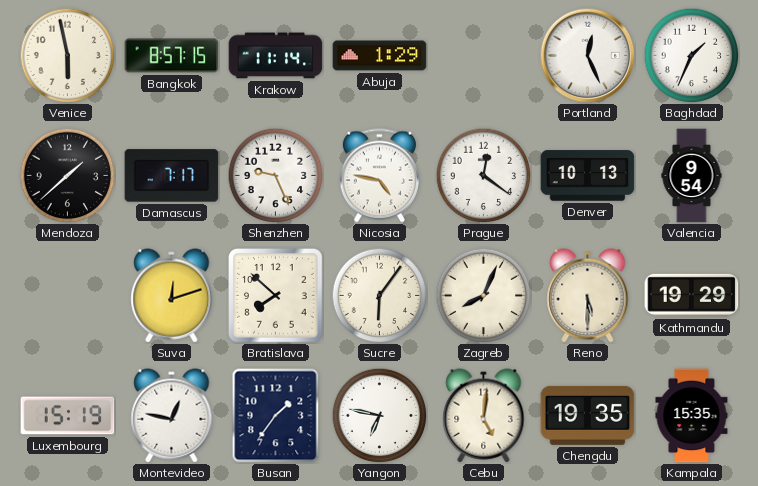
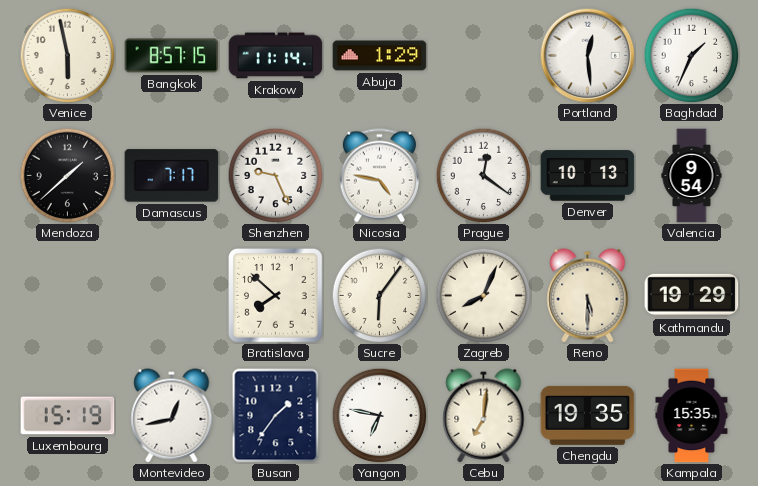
Portland: 12:26 -> 12:29
Suva: 12:12 -> none
Montevideo: 12:47 -> 12:43
Cebu: 5:01 -> 7:01
